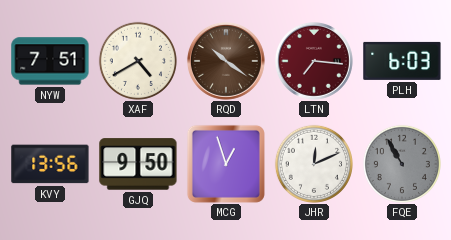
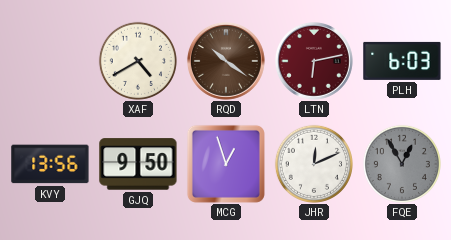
NYW: 7:51 -> none
LTN: 7:16 -> 6:13
FQE: 10:55 -> 12:55
